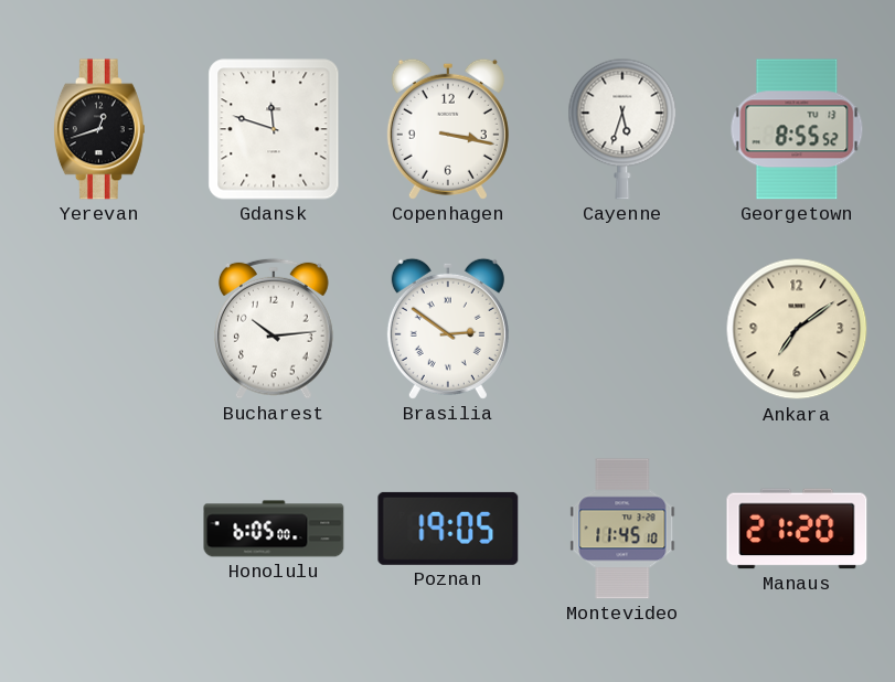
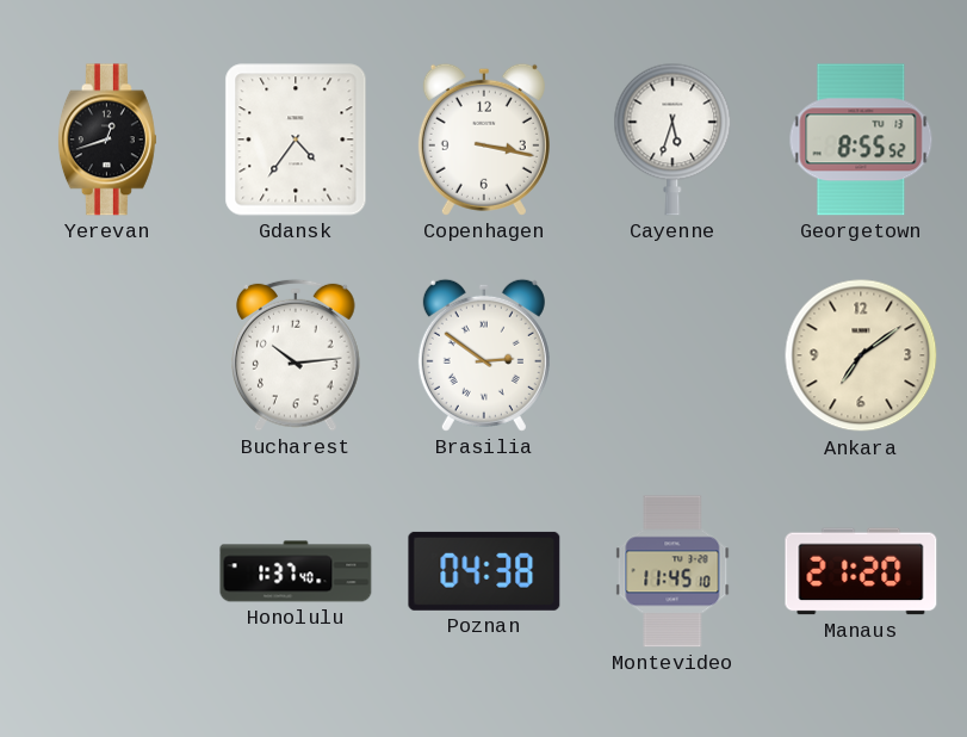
Gdansk: 11:48 -> 4:36
Honolulu: 6:05 -> 1:37
Poznan: 19:05 -> 04:38
